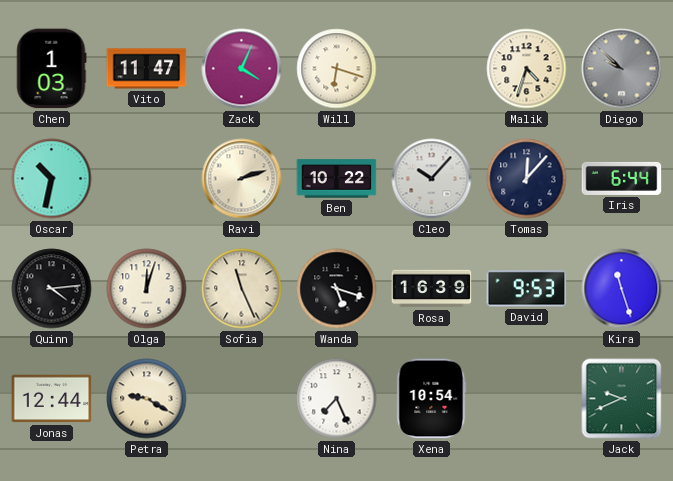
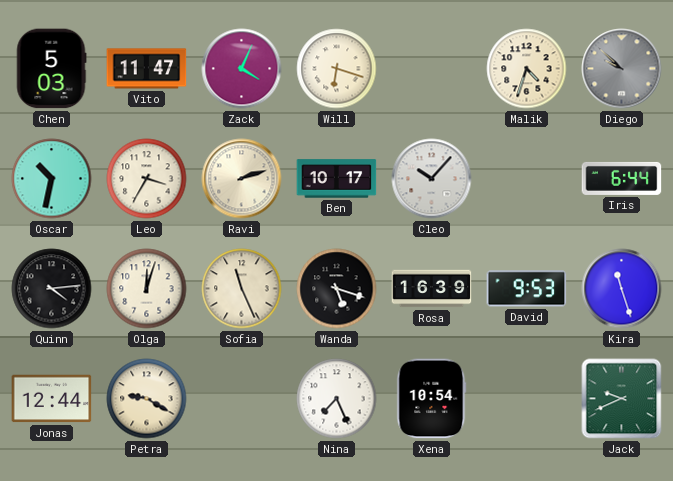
Chen: 1:03 -> 5:03
Leo: none -> 3:35
Ben: 10:22 -> 10:17
Tomas: 12:07 -> none
